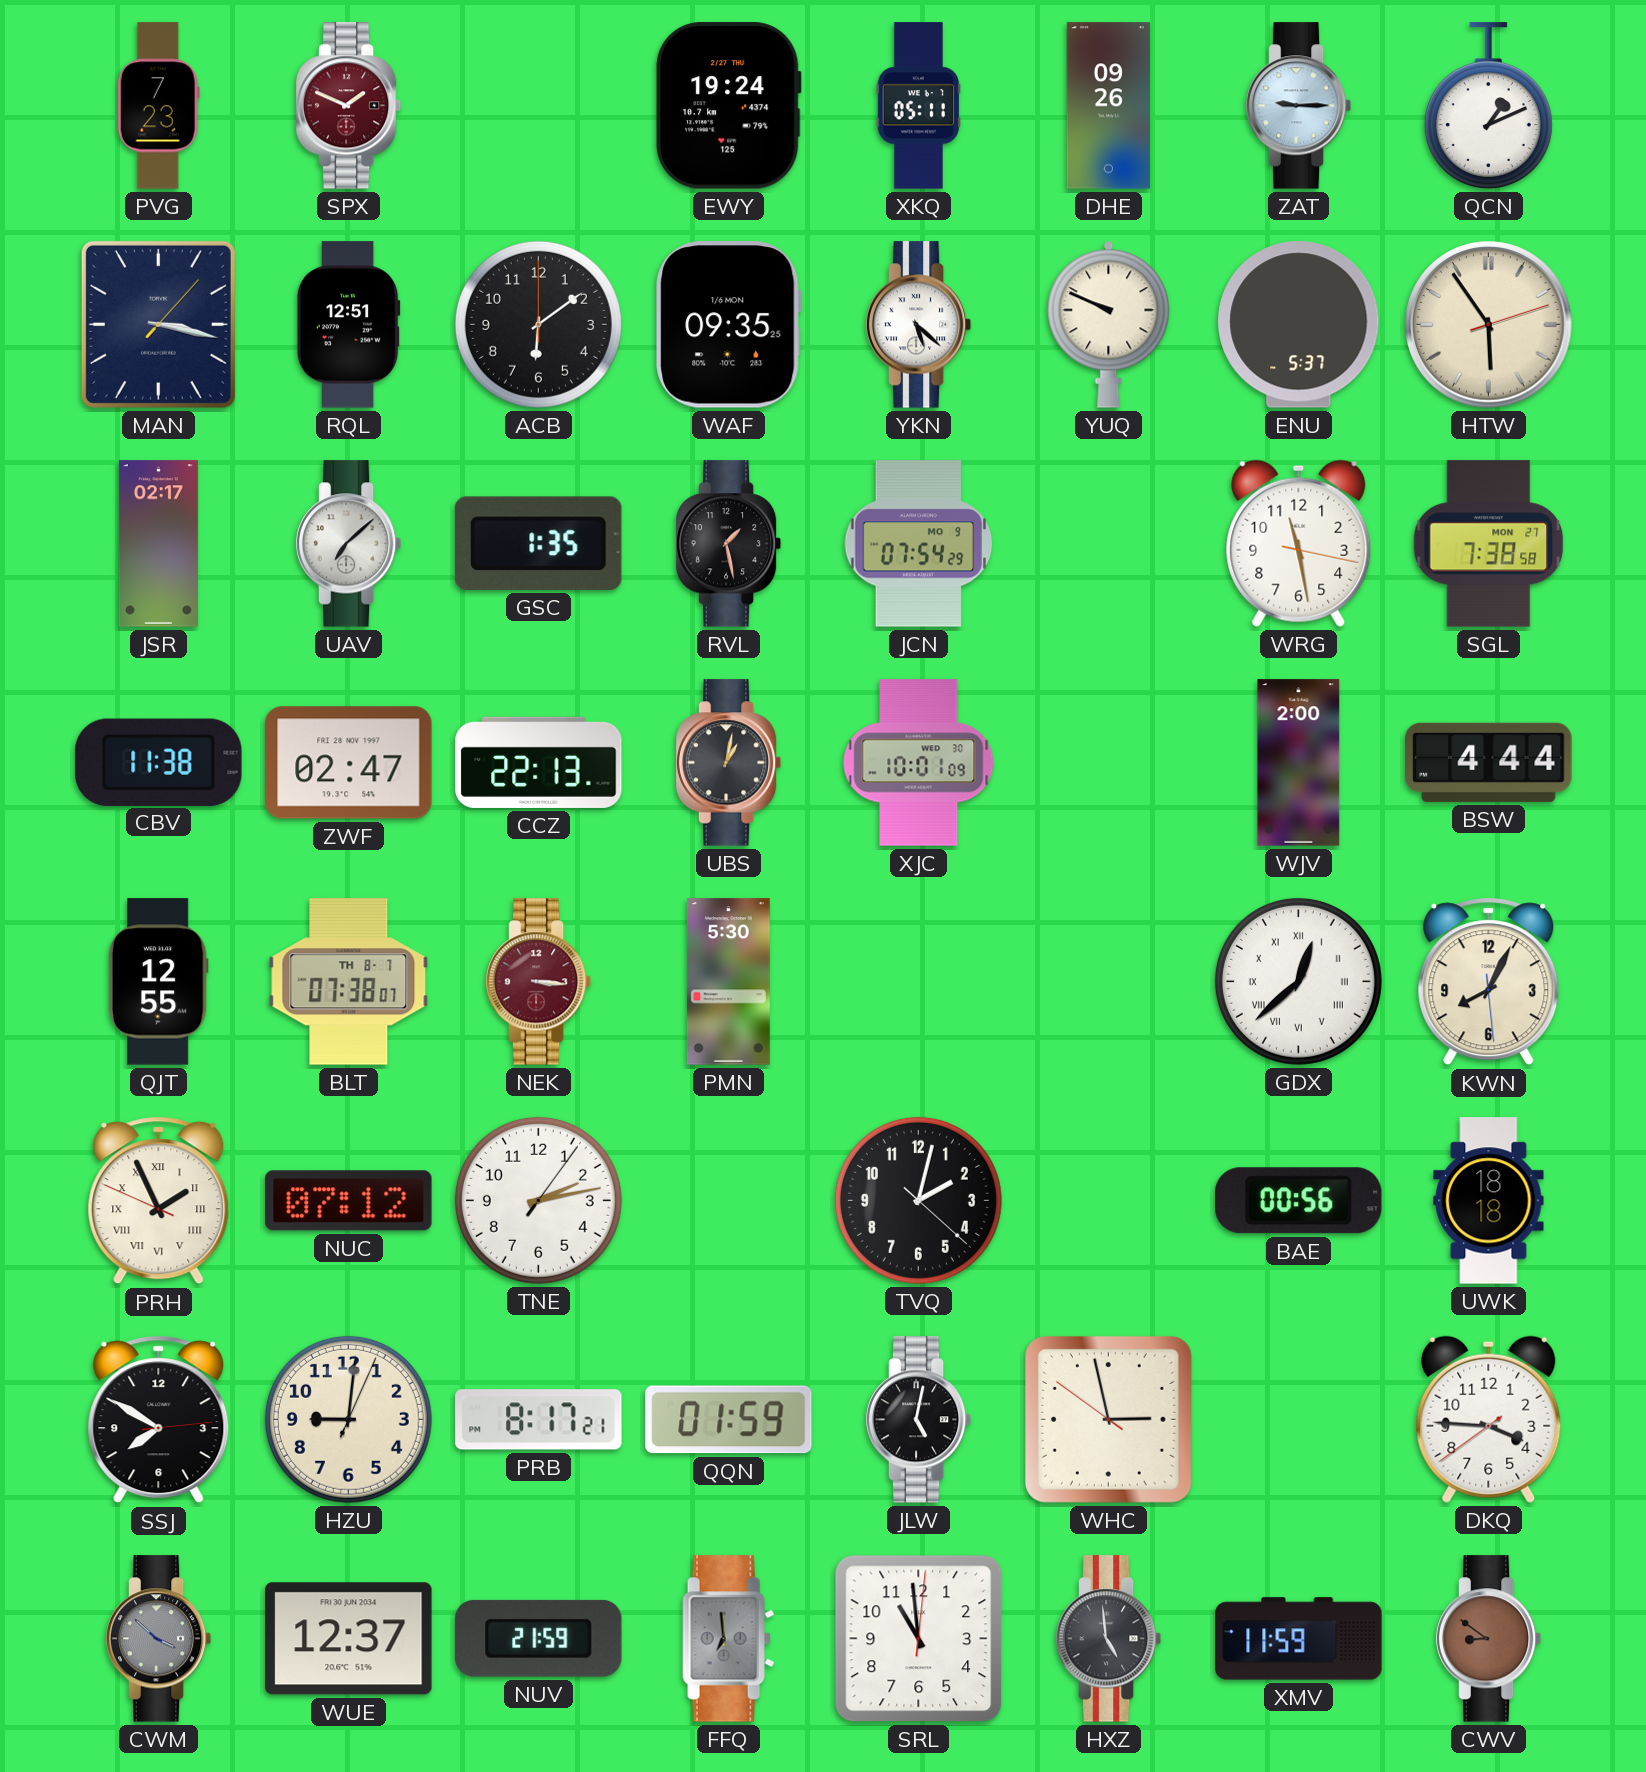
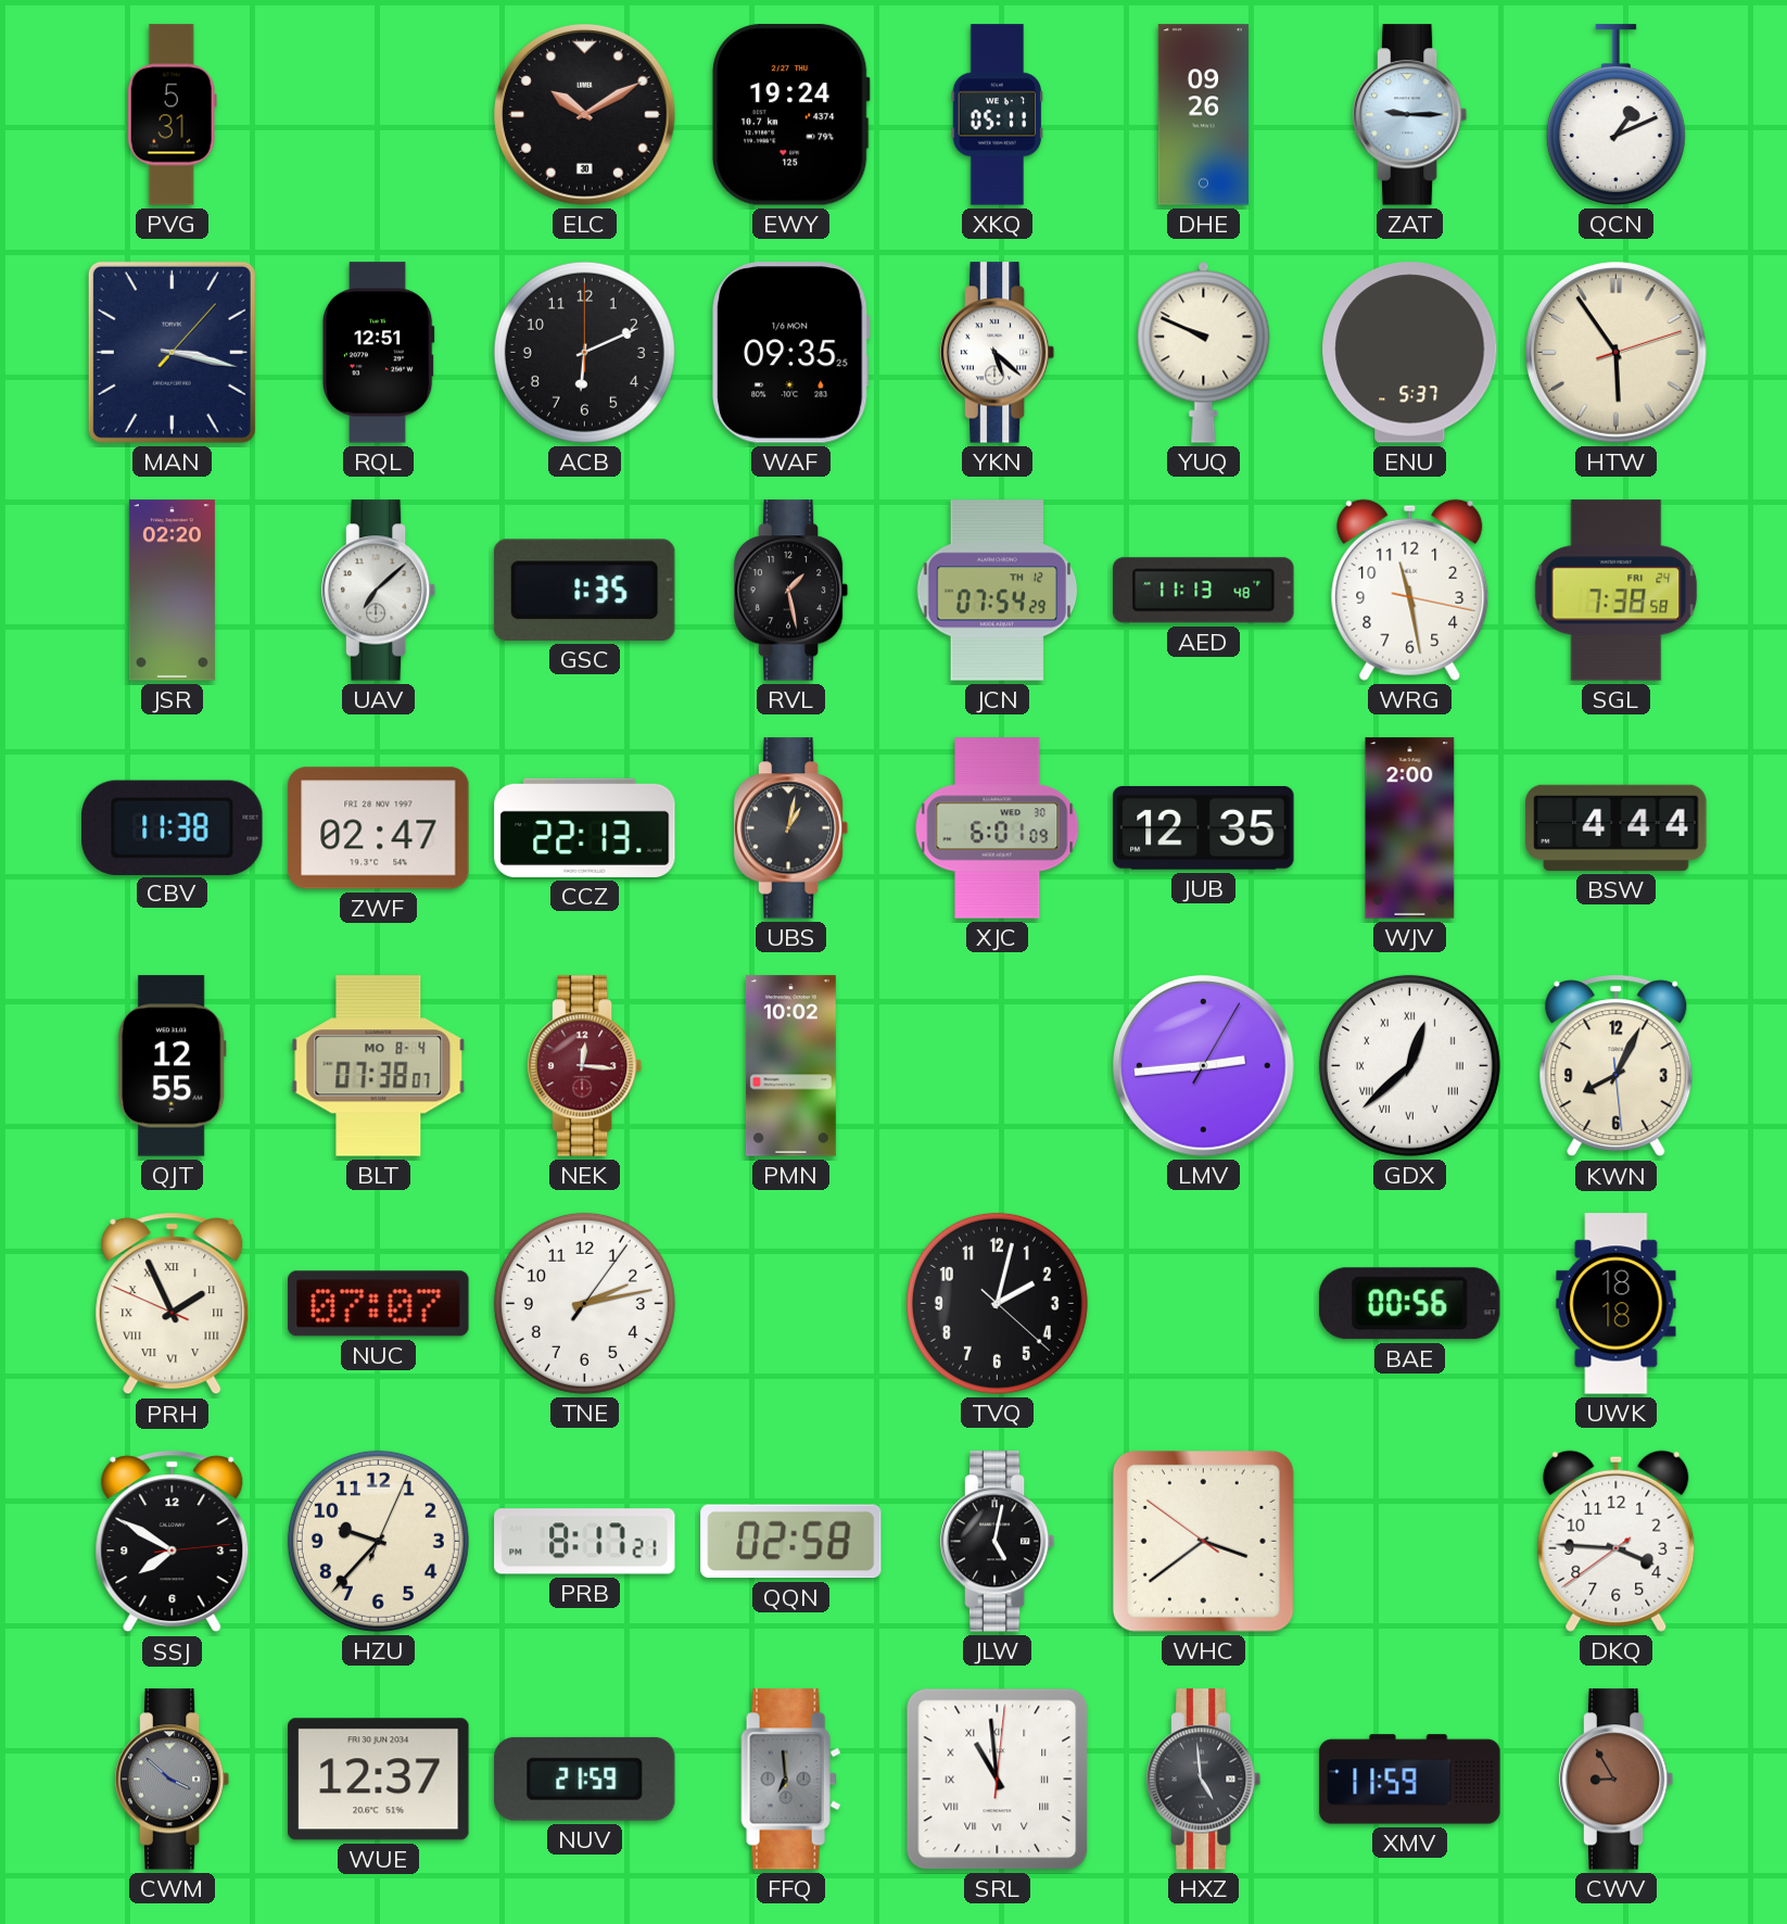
PVG: 7:23 -> 5:31
SPX: 1:49 -> none
ELC: none -> 10:10
ACB: 6:09 -> 6:11
JSR: 02:17 -> 02:20
JCN date: MO 9 -> TH 12
AED: none -> 11:13
SGL date: MON 27 -> FRI 24
XJC: 10:01 -> 6:01
JUB: none -> 12:35
BLT date: TH 8-7 -> MO 8-4
NEK: 3:16 -> 12:16
PMN: 5:30 -> 10:02
LMV: none -> 2:44
NUC: 07:12 -> 07:07
HZU: 9:01 -> 9:37
QQN: 01:59 -> 02:58
WHC: 2:57 -> 3:38
SRL numerals: Arabic -> Roman
CWV: 8:51 -> 8:55
